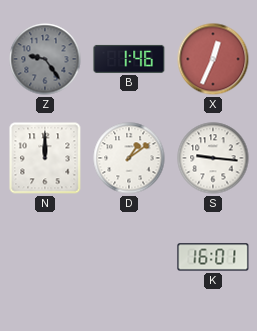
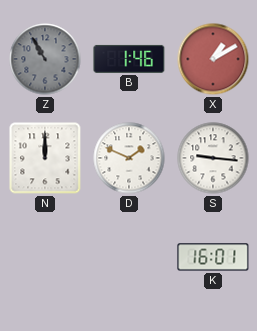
Z: 9:24 -> 10:55
X: 12:34 -> 1:10
D: 1:09 -> 1:49
